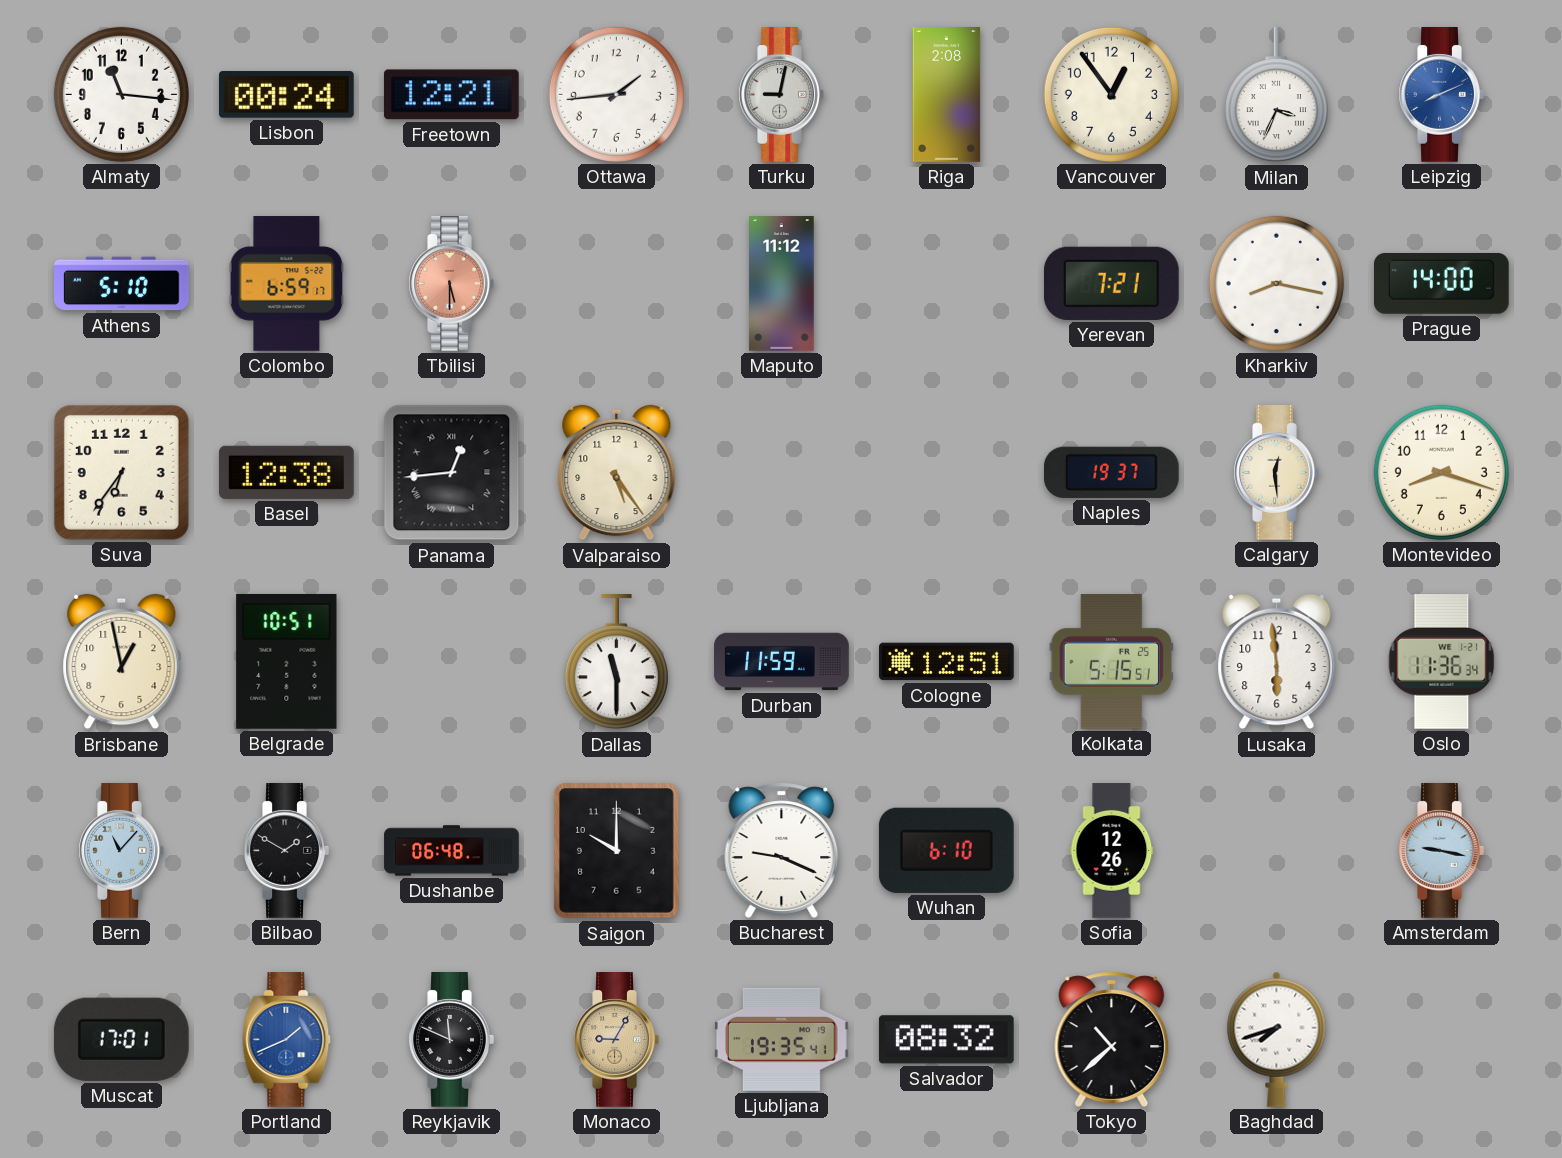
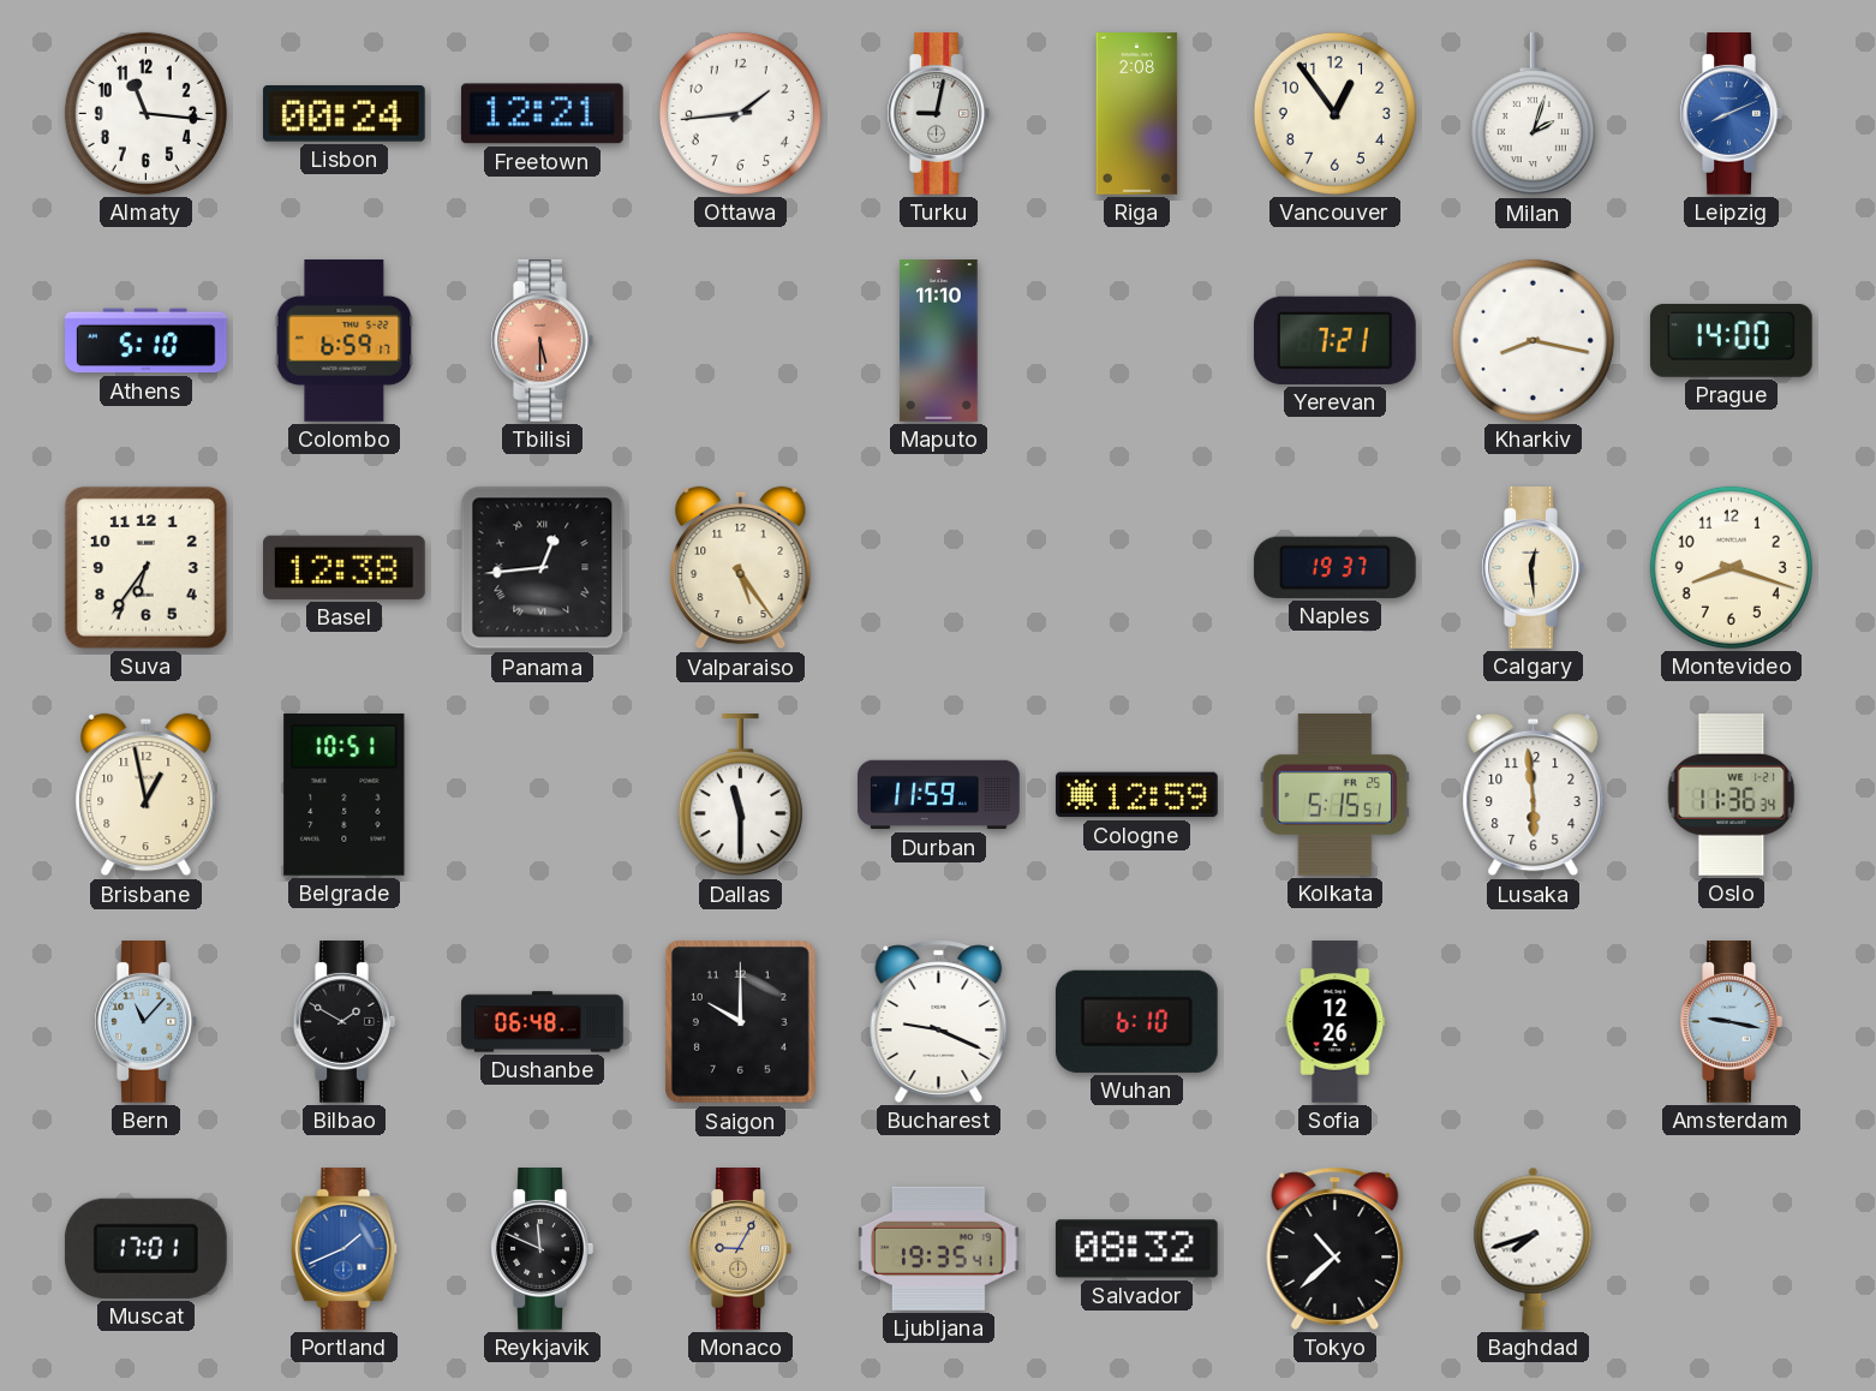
Milan: 3:34 -> 2:03
Maputo: 11:12 -> 11:10
Cologne: 12:51 -> 12:59
